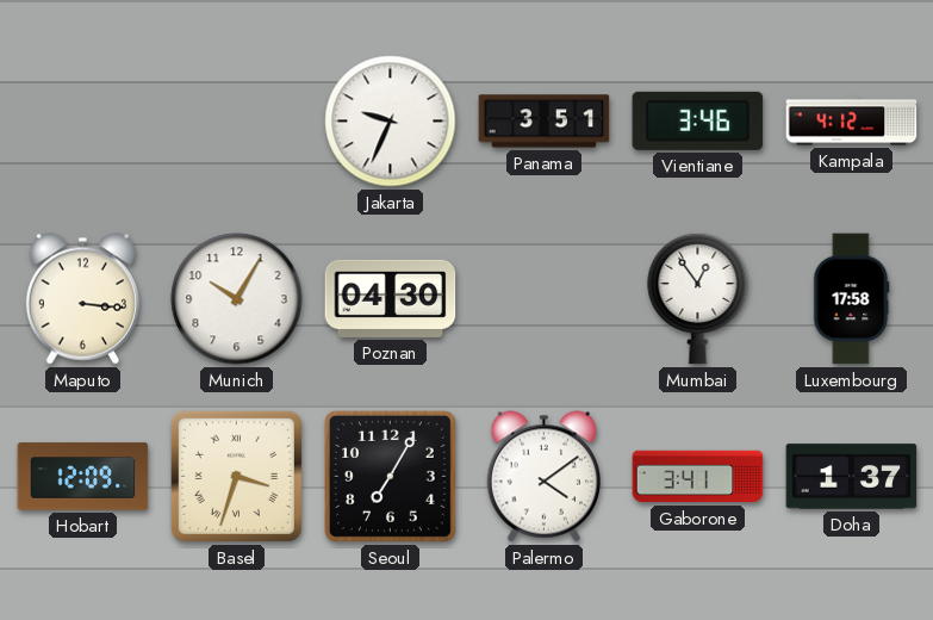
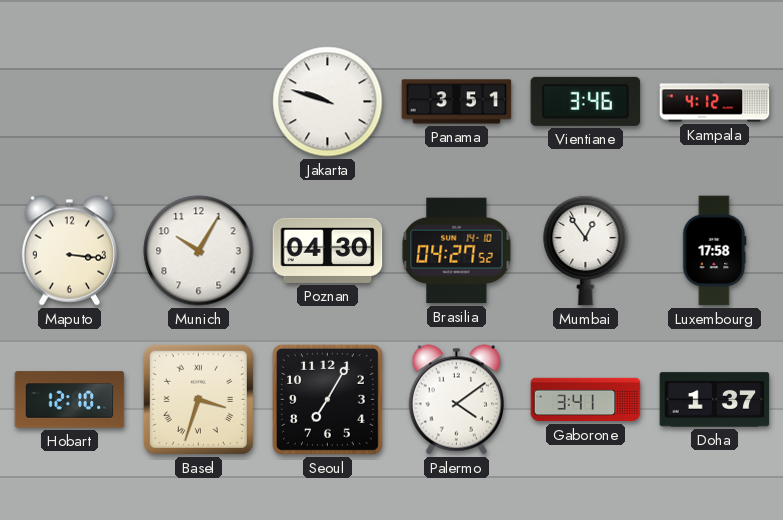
Jakarta: 9:34 -> 9:48
Brasilia: none -> 04:27
Hobart: 12:09 -> 12:10
